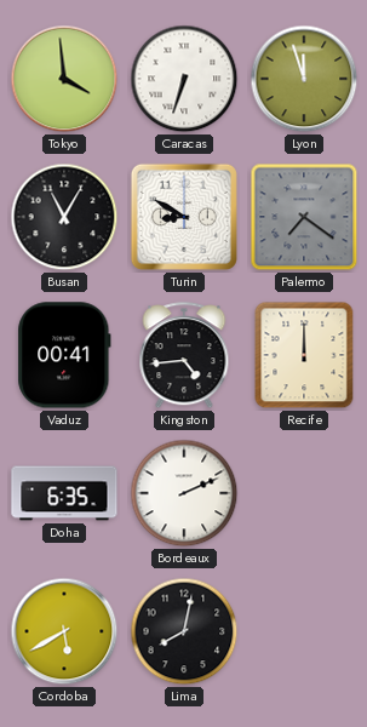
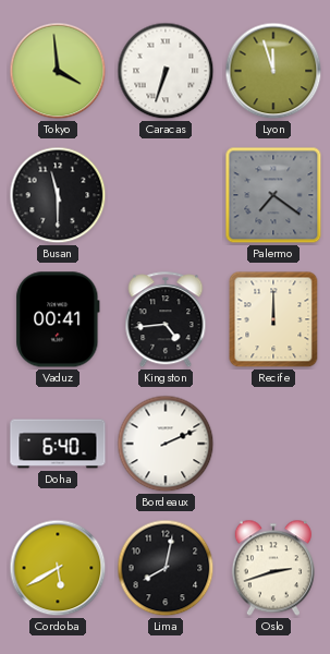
Busan: 11:05 -> 11:30
Turin: 8:50 -> none
Doha: 6:35 -> 6:40
Oslo: none -> 2:42
